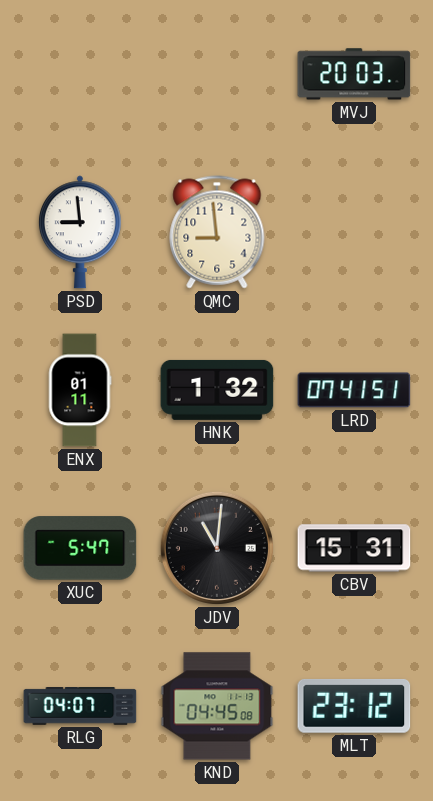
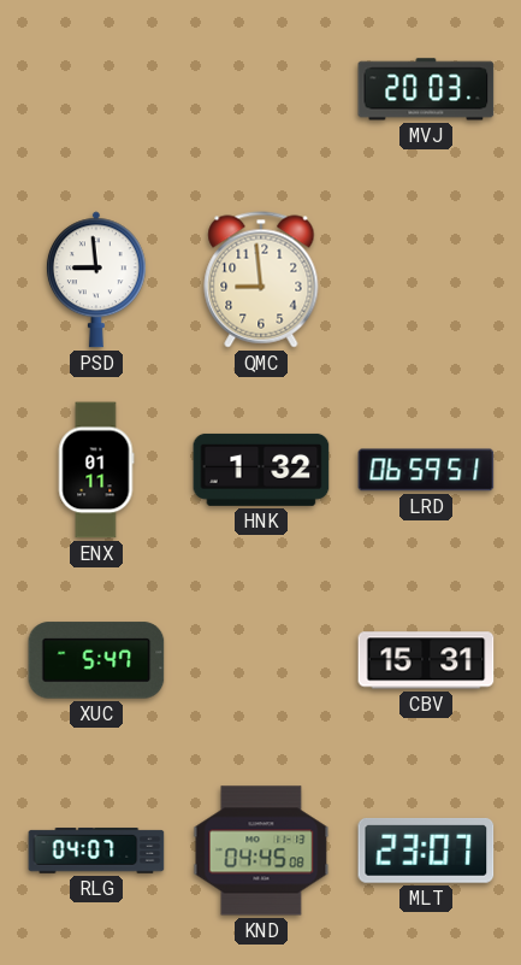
LRD: 07:41 -> 06:59
JDV: 11:01 -> none
MLT: 23:12 -> 23:07
